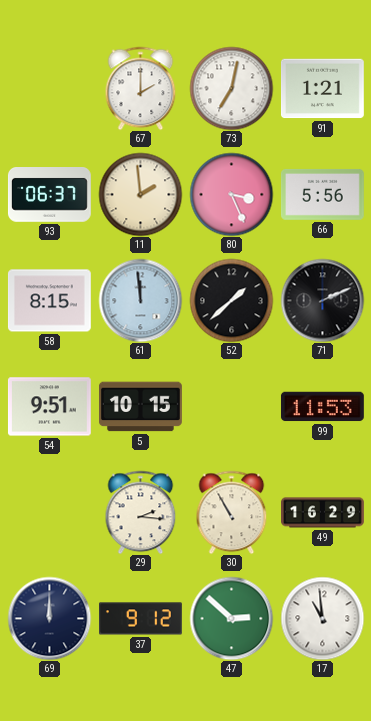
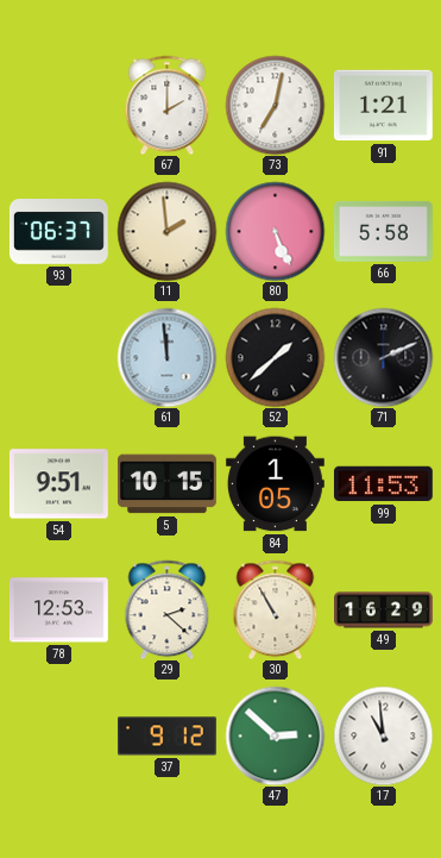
80: 3:26 -> 5:26
66: 5:56 -> 5:58
58: 8:15 -> none
84: none -> 1:05
78: none -> 12:53
29: 2:16 -> 2:22
69: 12:00 -> none
